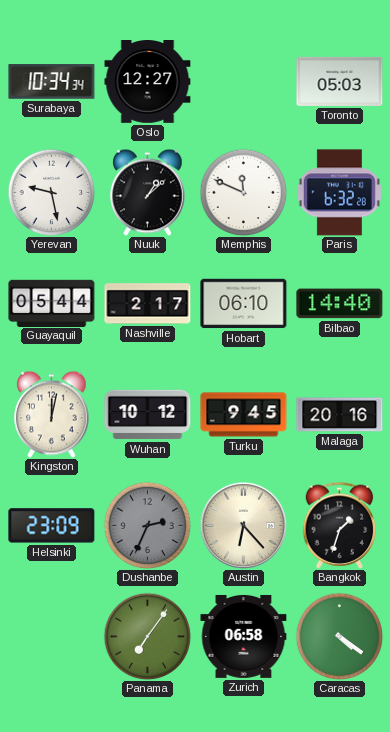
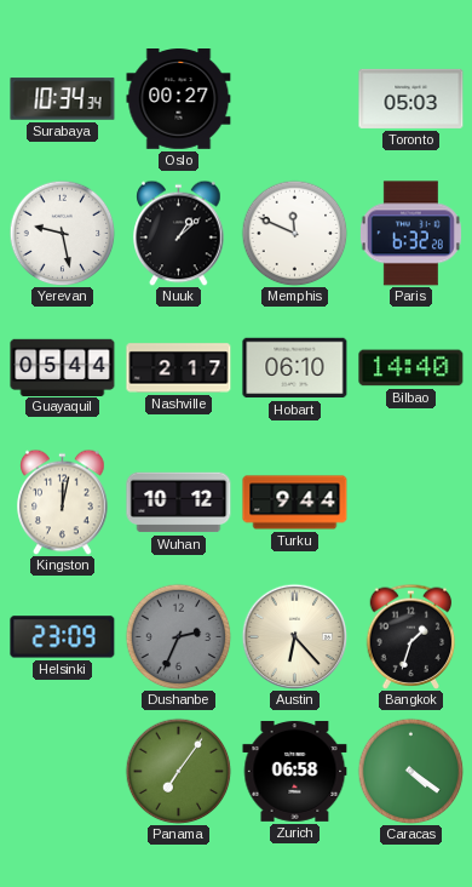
Oslo: 12:27 -> 00:27
Turku: 9:45 -> 9:44
Malaga: 20:16 -> none
